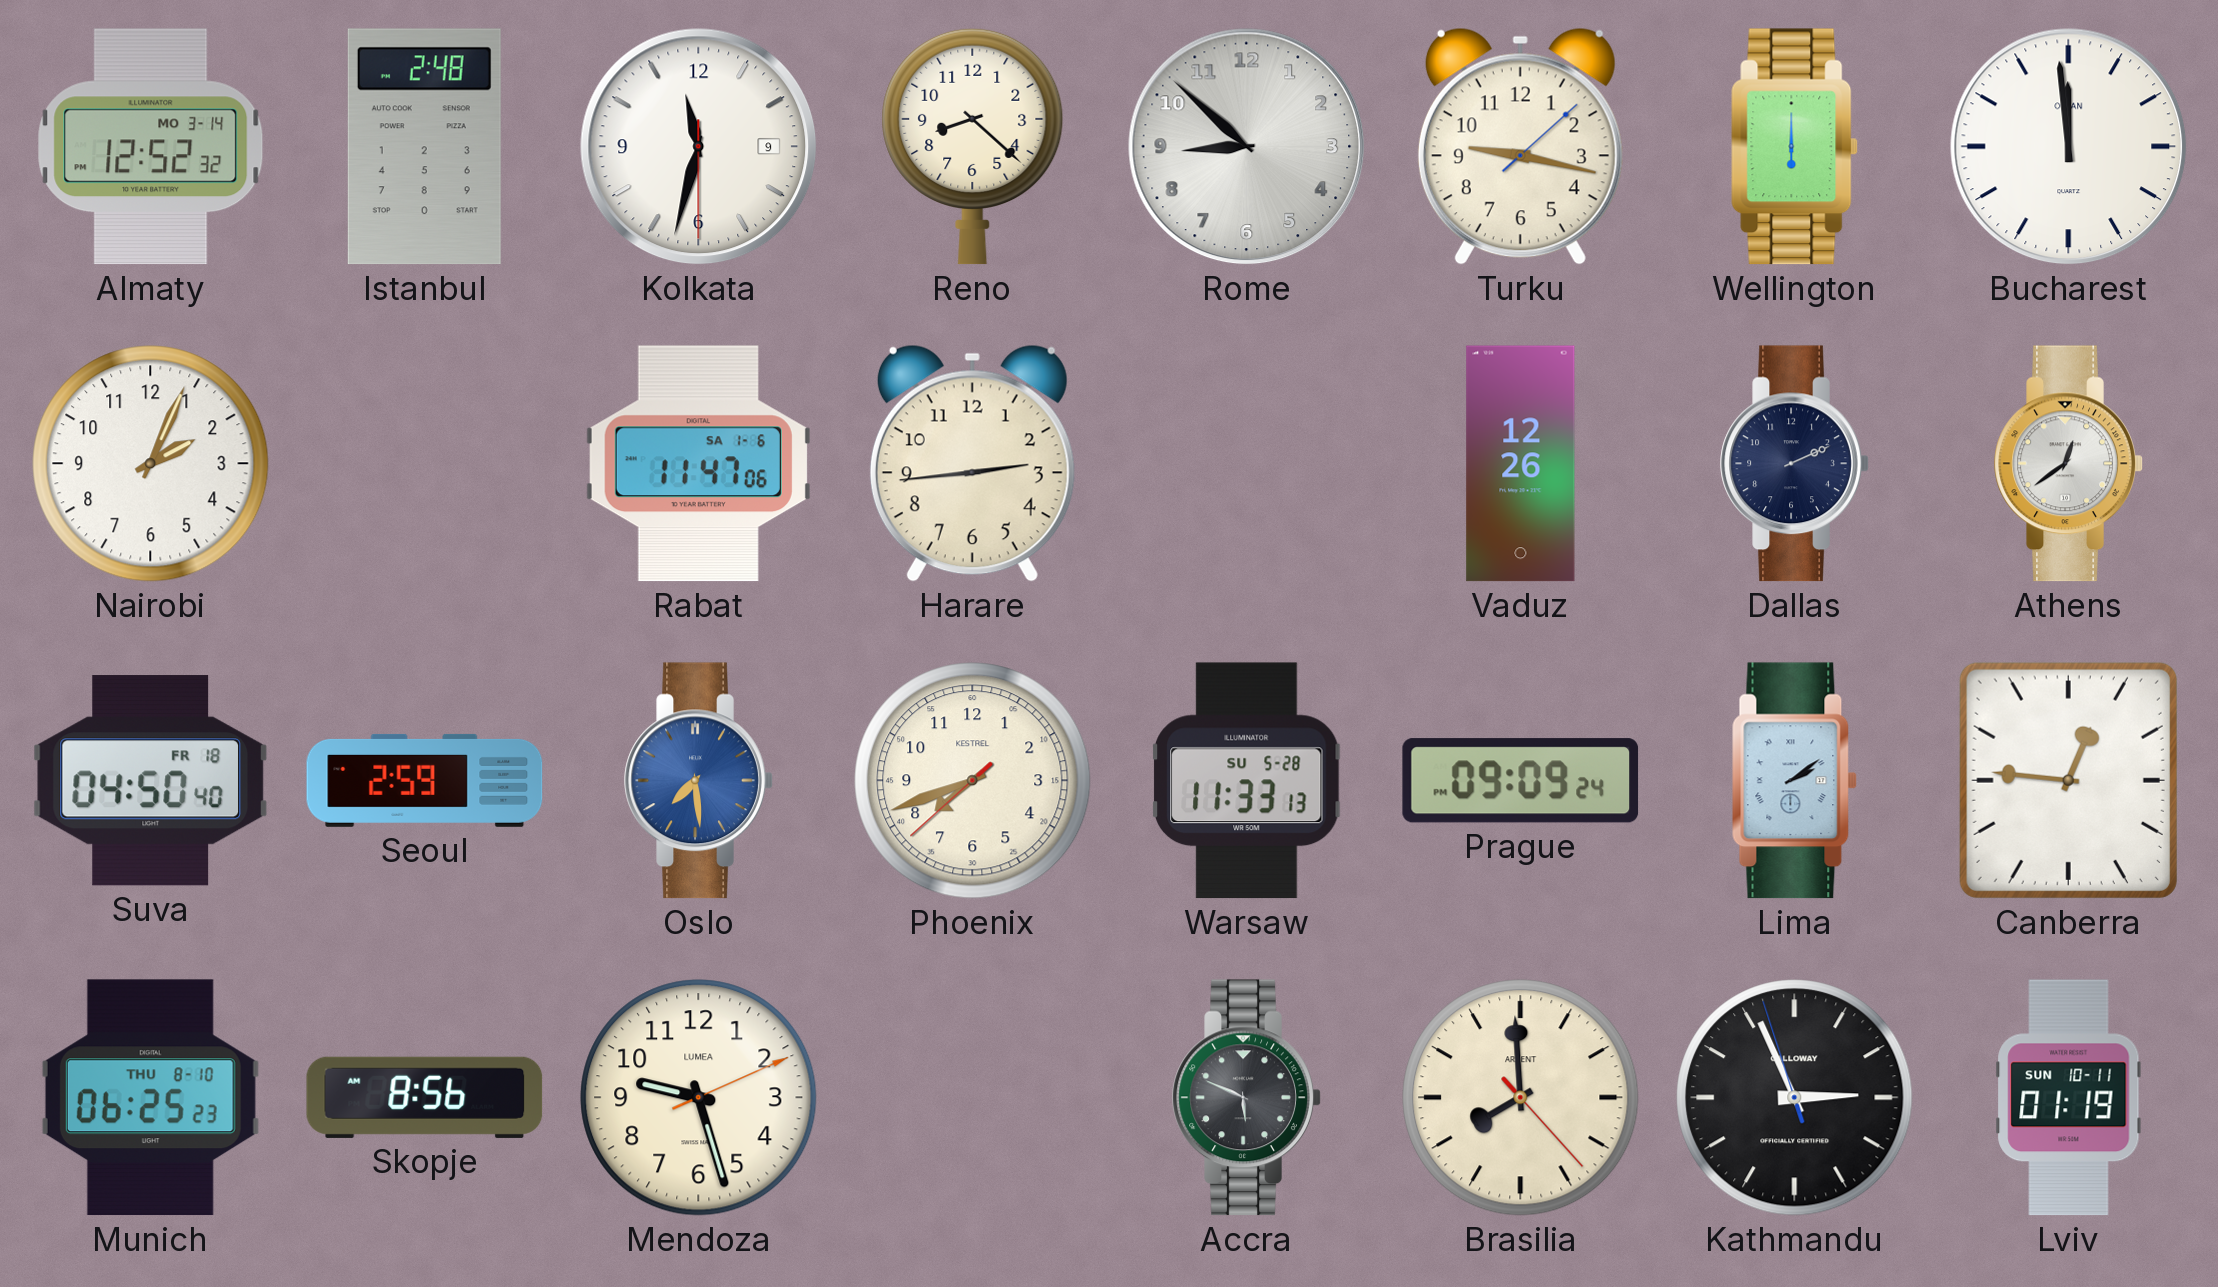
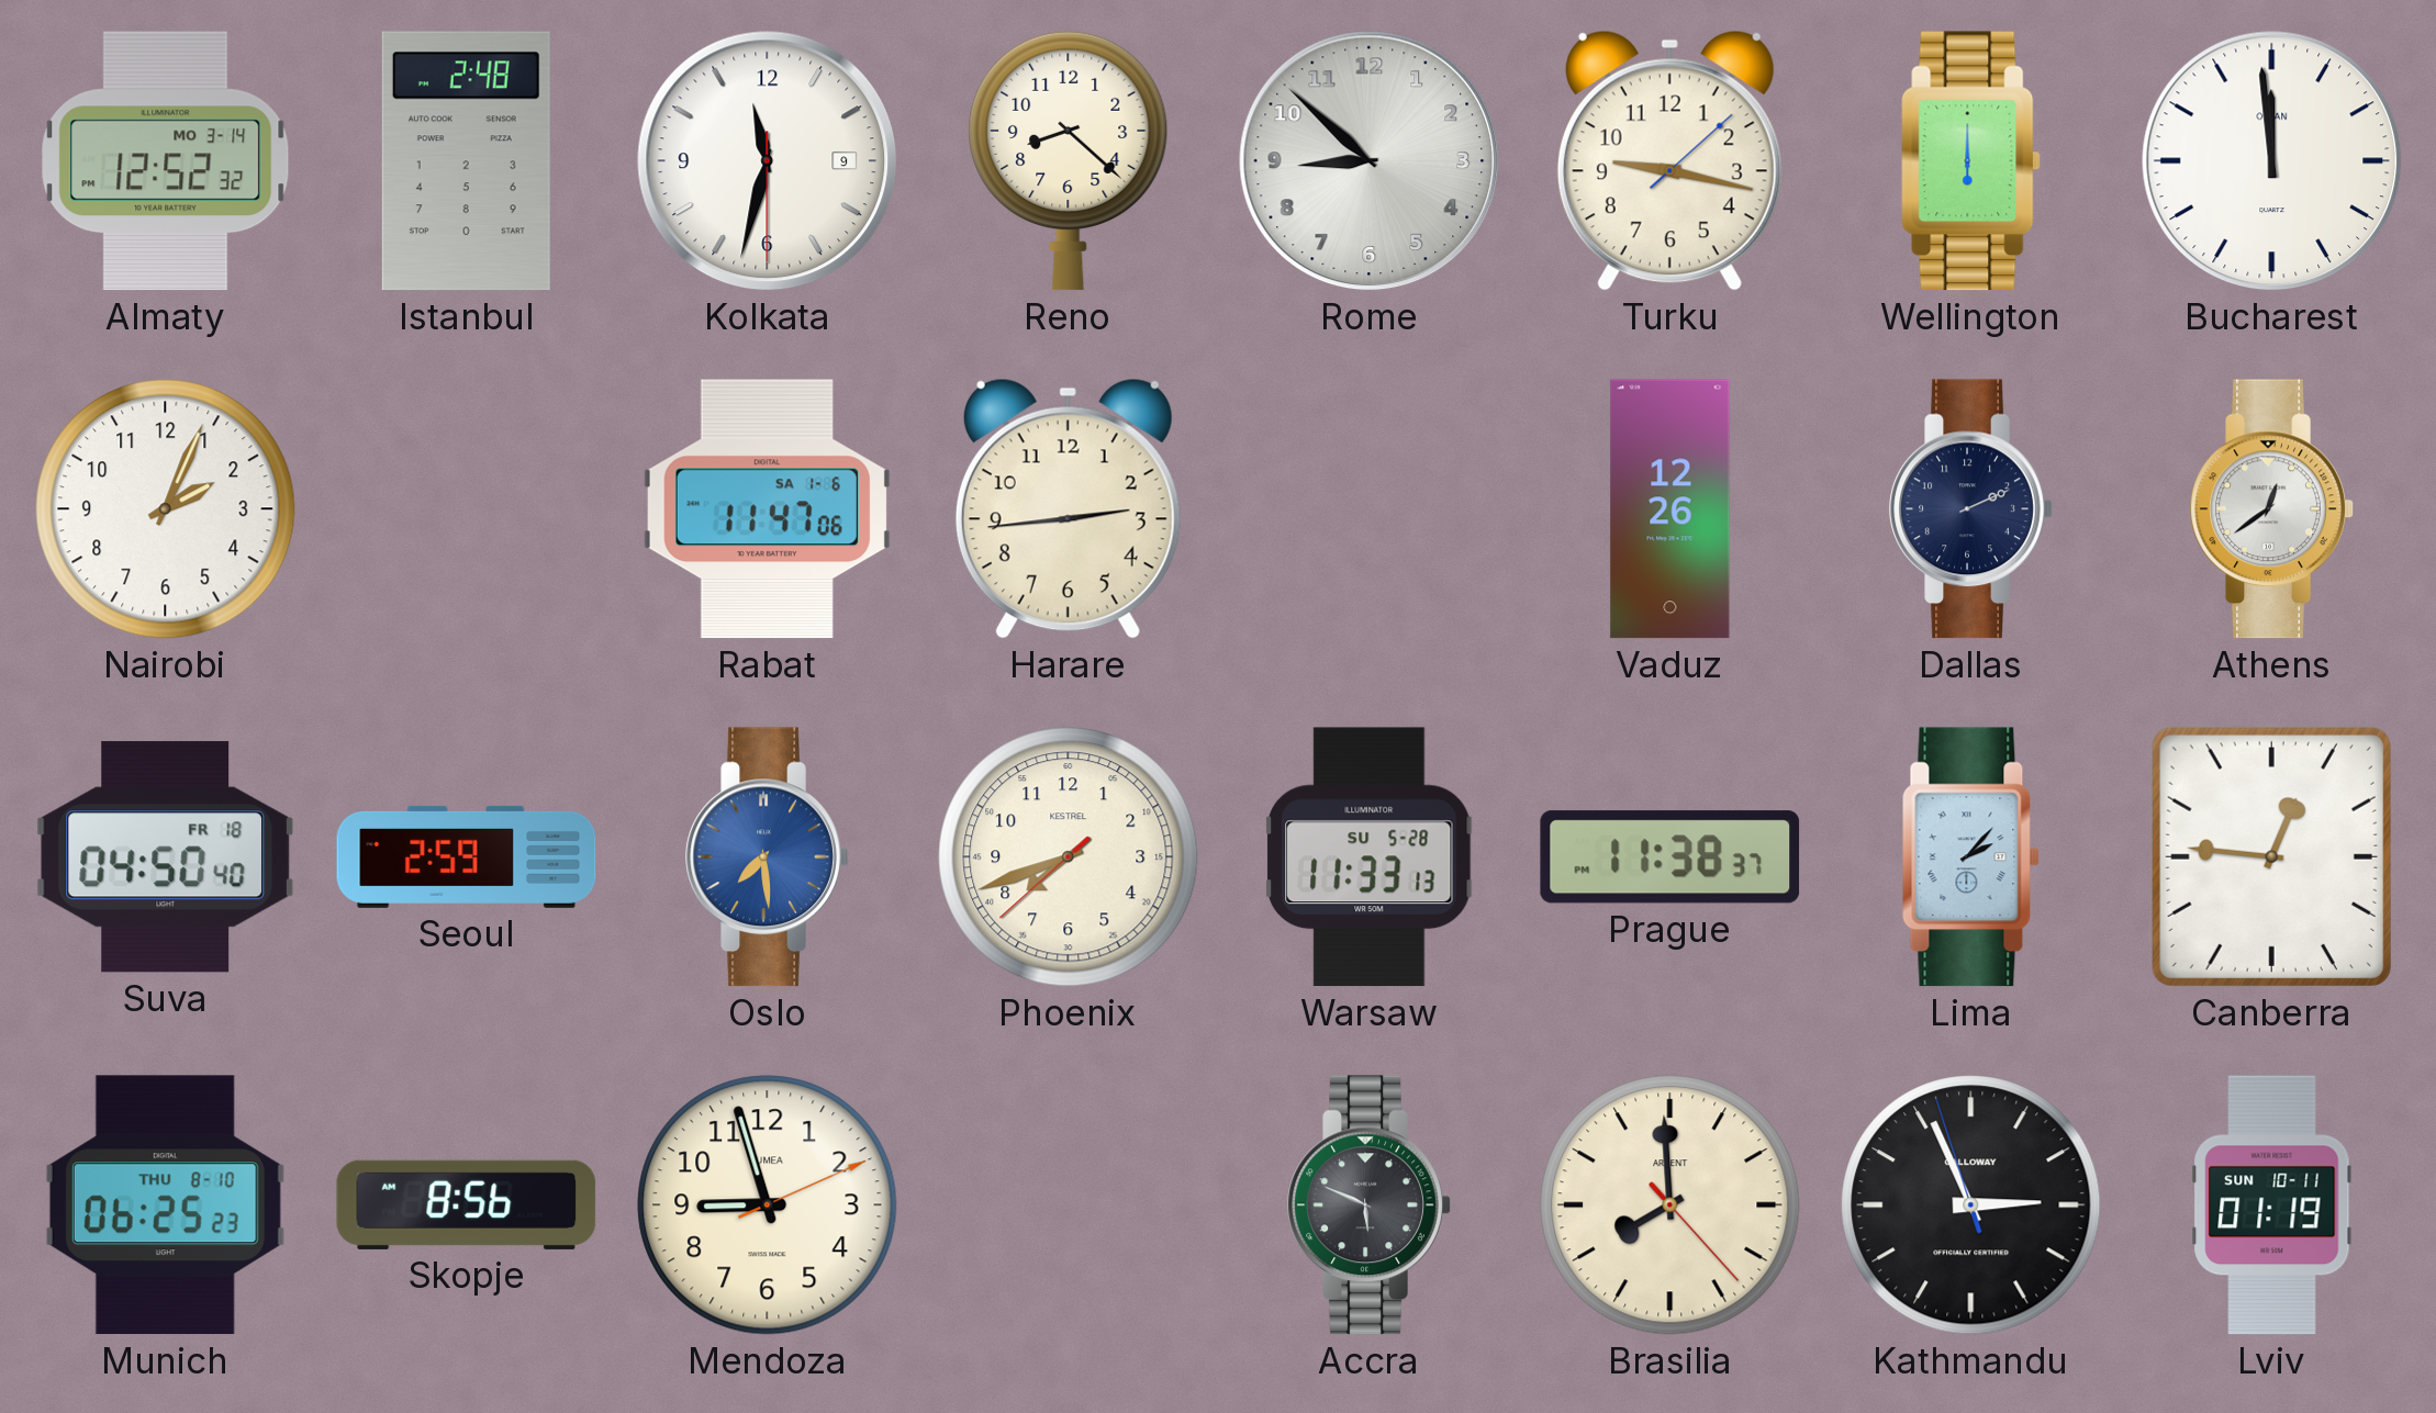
Prague: 09:09 -> 11:38
Lima: 2:09 -> 2:07
Mendoza: 9:27 -> 8:57
